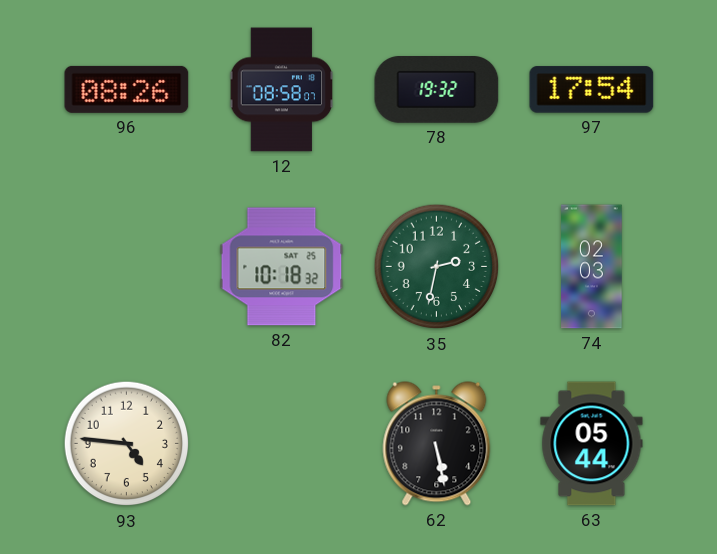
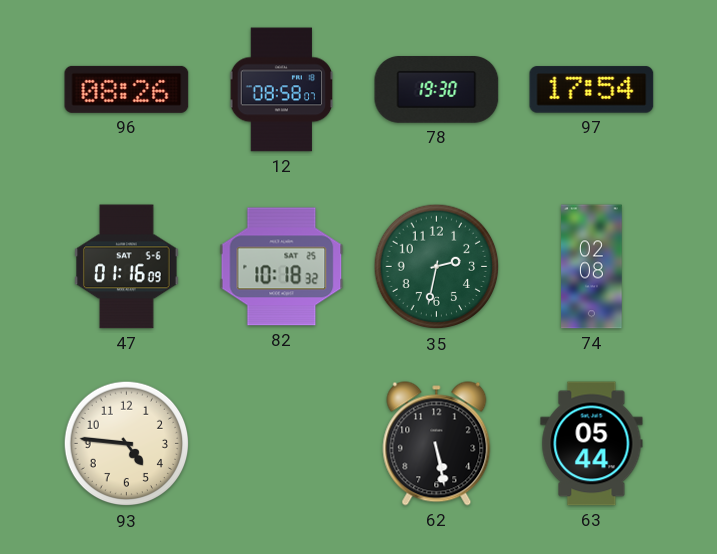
78: 19:32 -> 19:30
47: none -> 01:16
74: 02:03 -> 02:08
